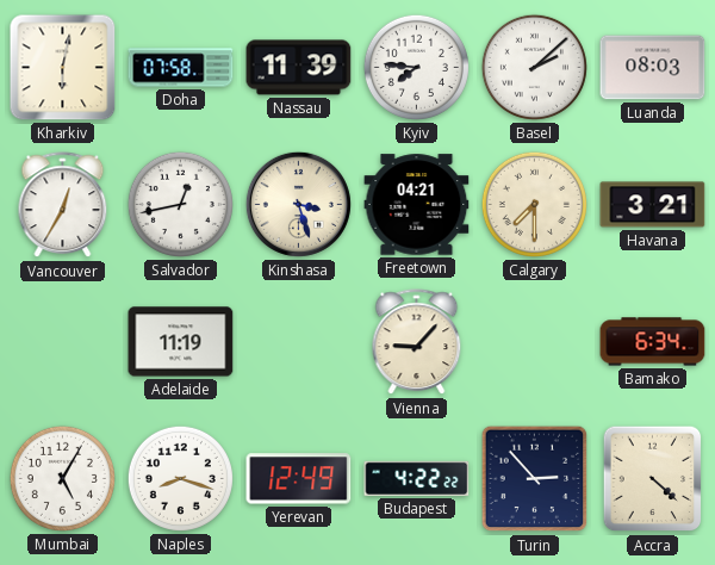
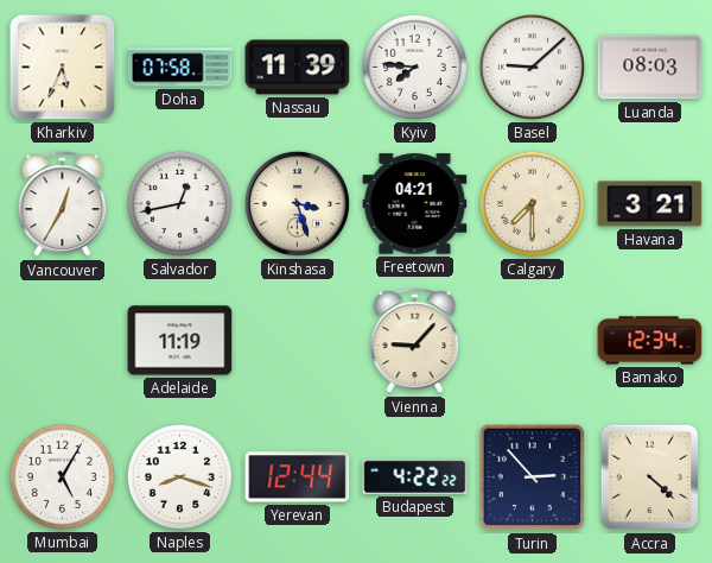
Kharkiv: 6:02 -> 5:34
Basel: 2:08 -> 9:08
Bamako: 6:34 -> 12:34
Yerevan: 12:49 -> 12:44
